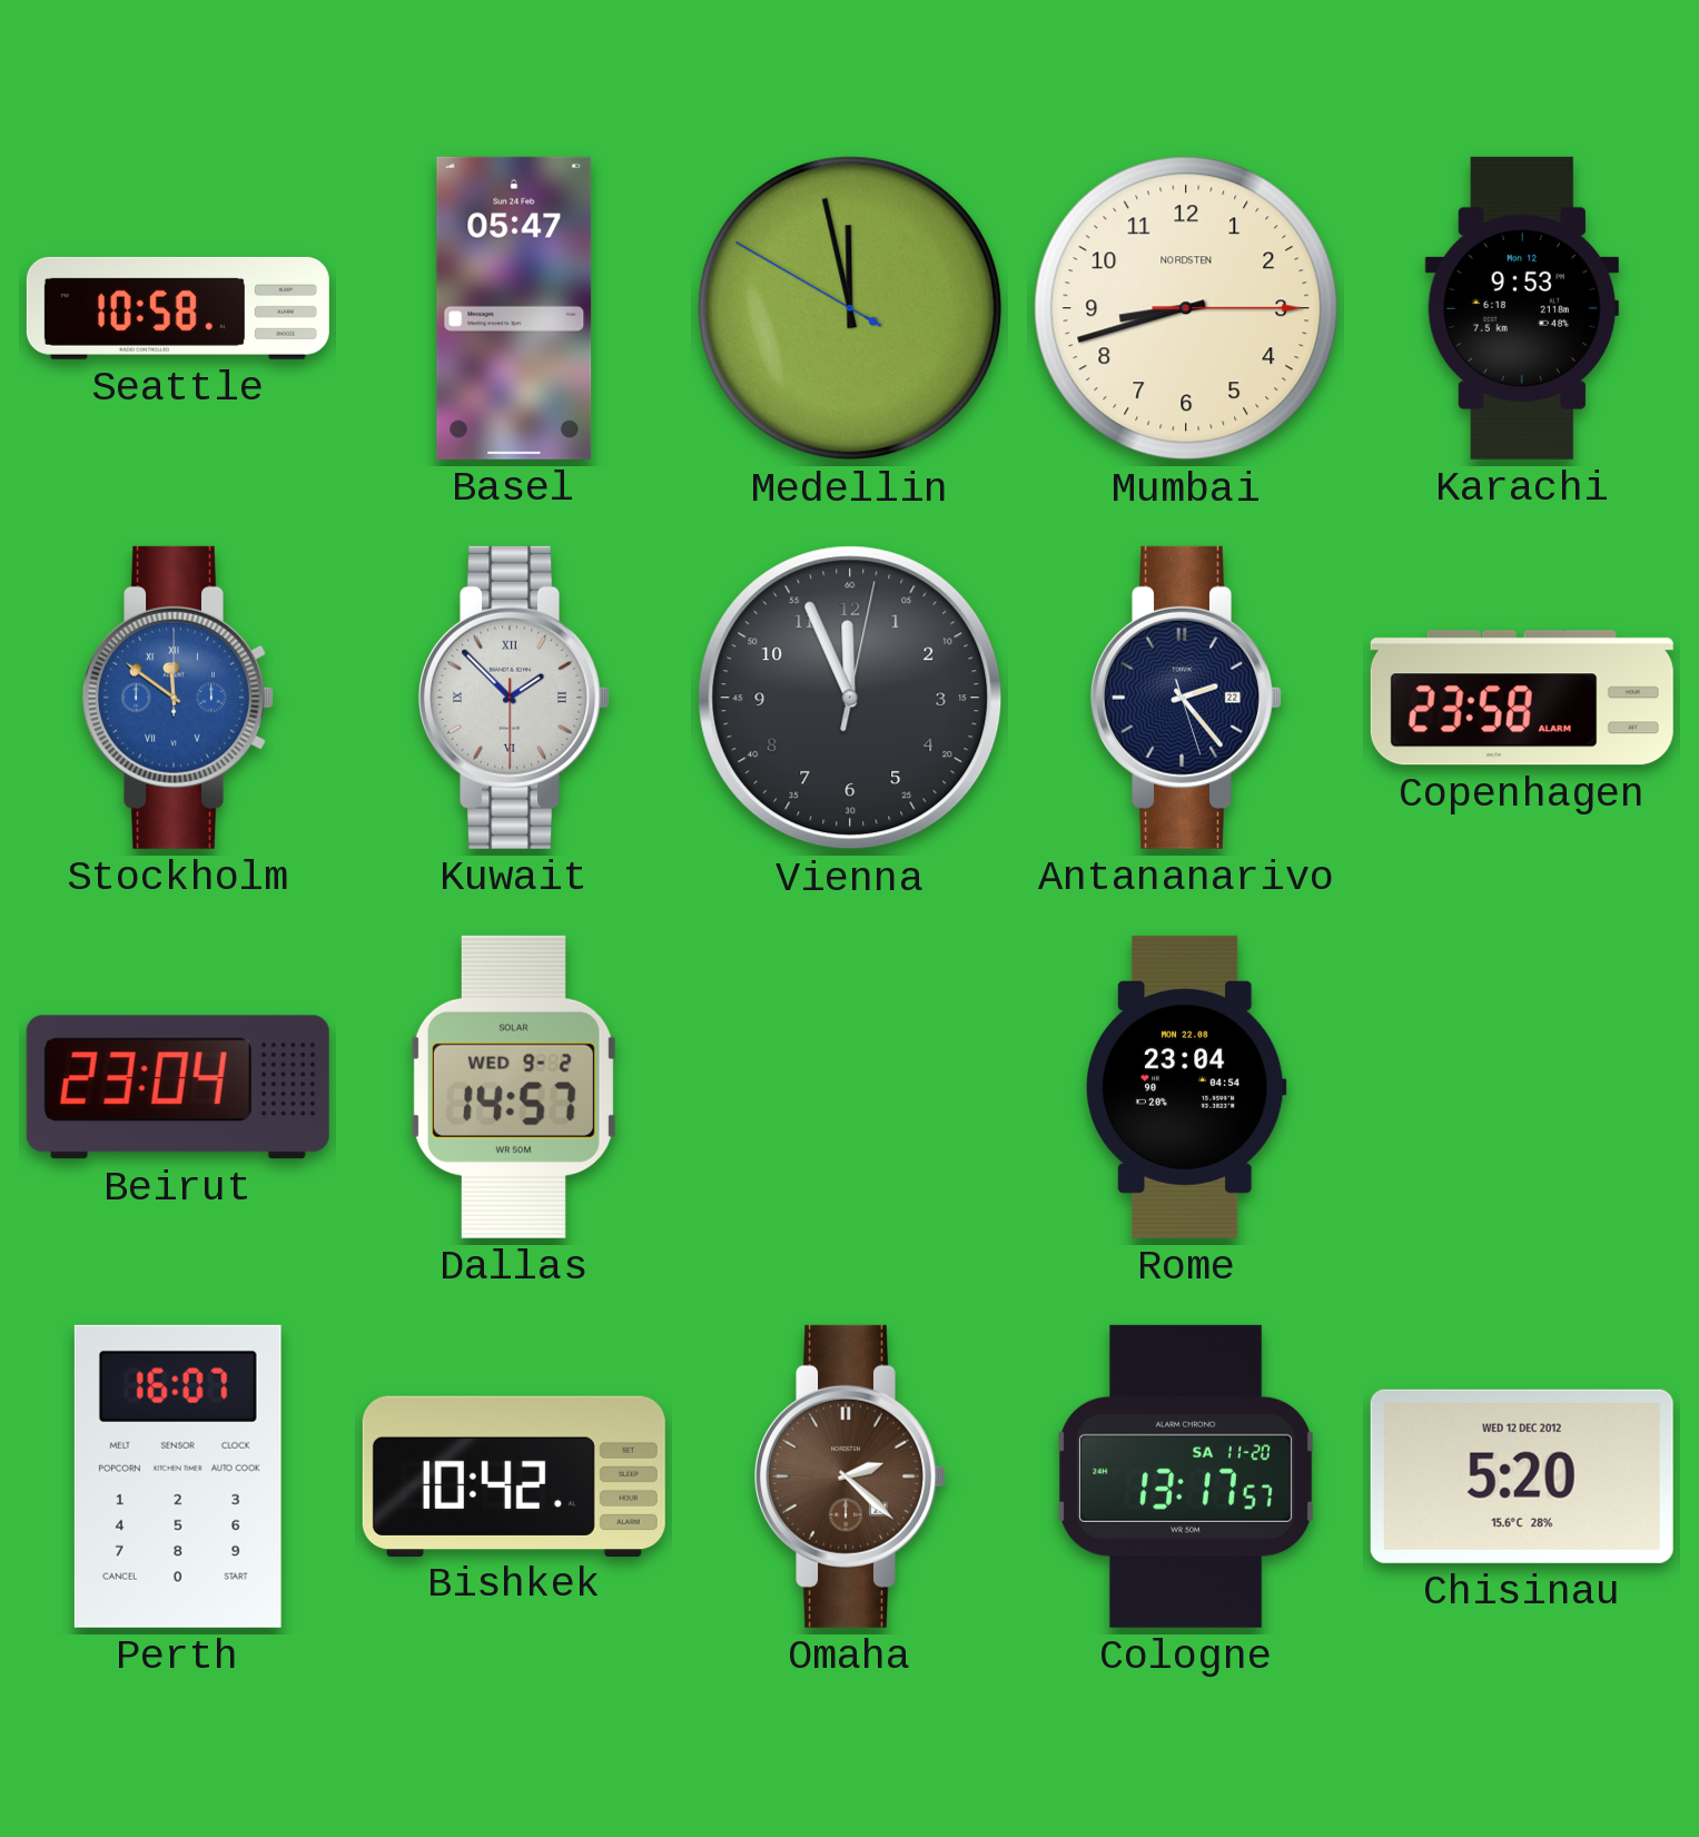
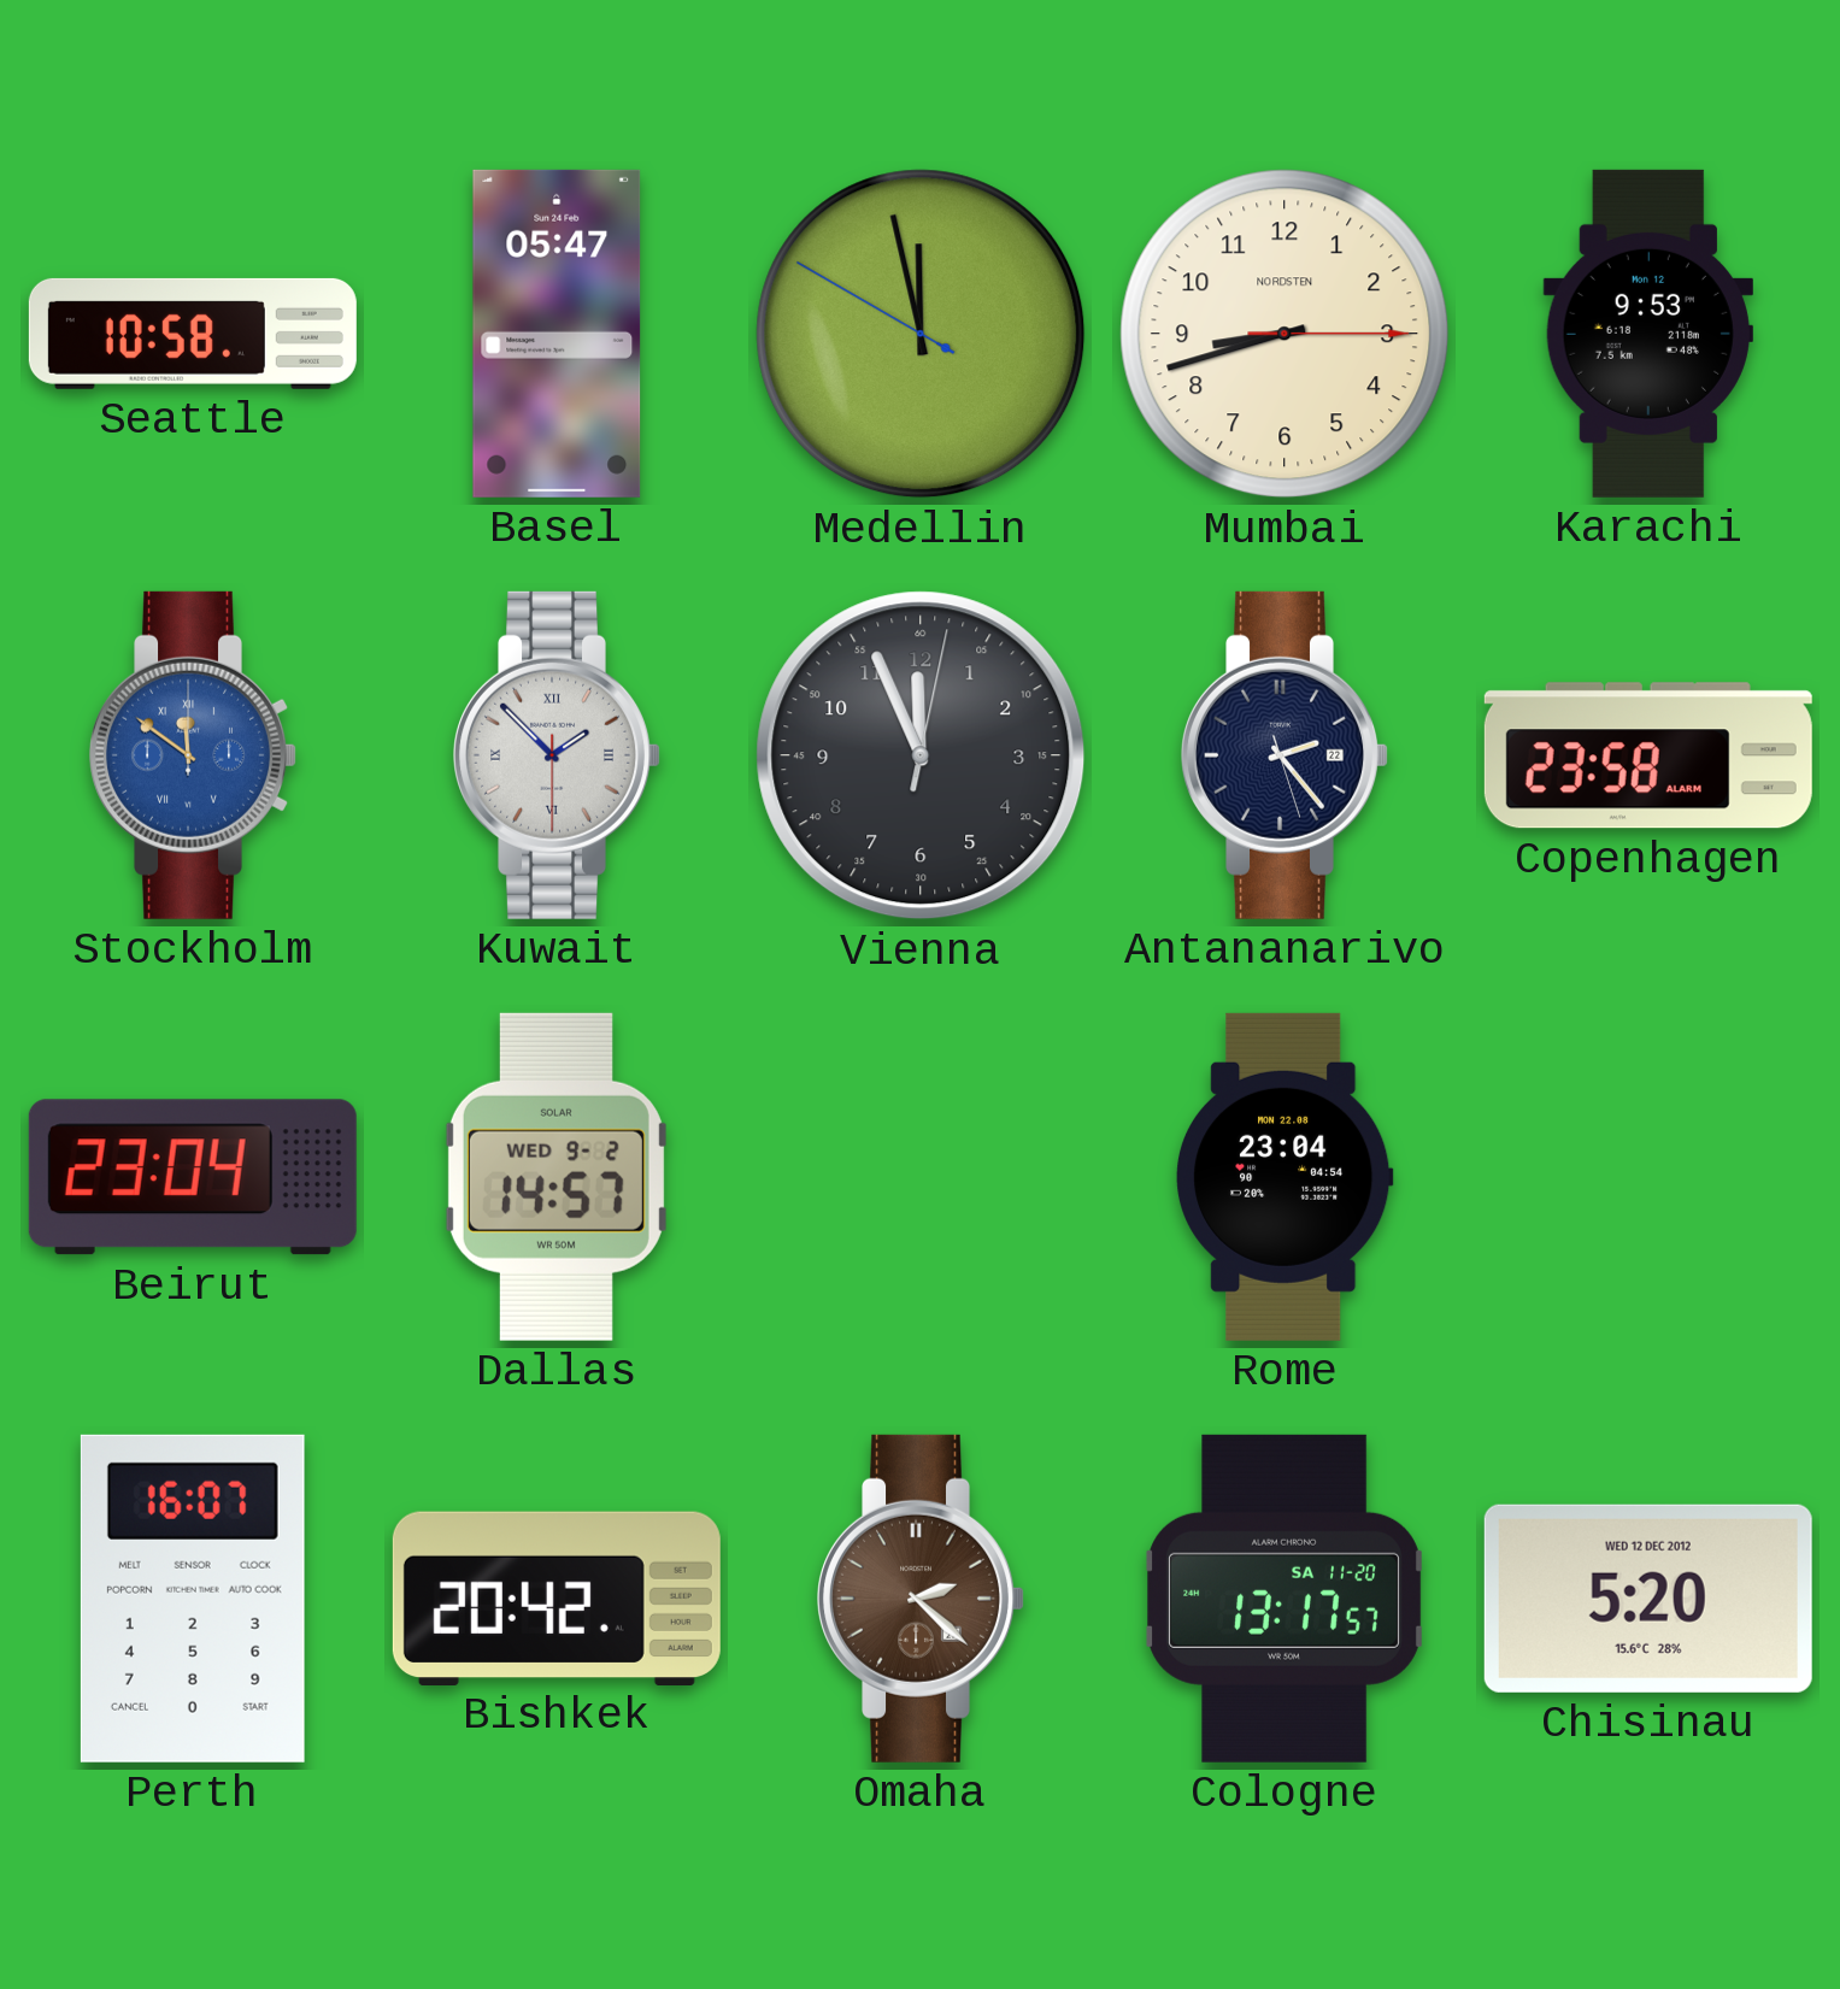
Bishkek: 10:42 -> 20:42
